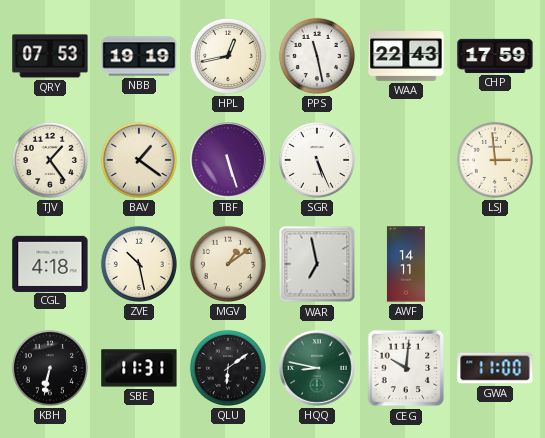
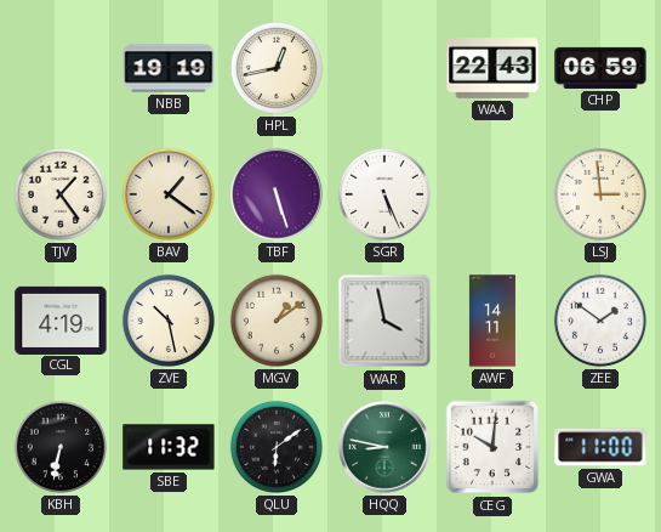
QRY: 07:53 -> none
PPS: 11:28 -> none
CHP: 17:59 -> 06:59
CGL: 4:18 -> 4:19
WAR: 6:58 -> 3:58
ZEE: none -> 1:51
SBE: 11:31 -> 11:32
